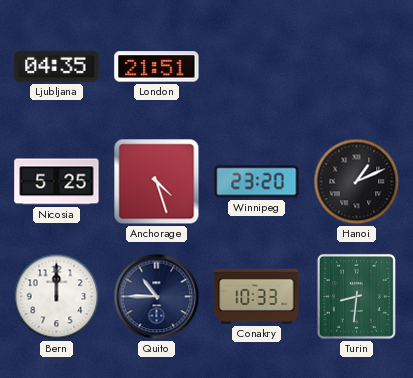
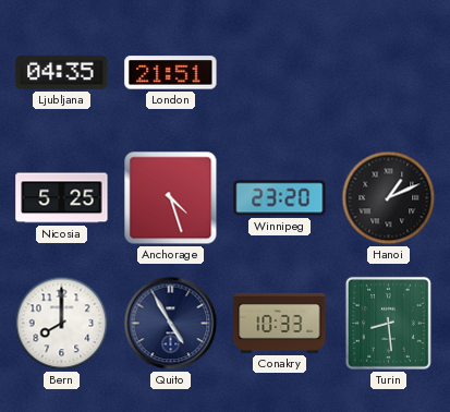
Bern: 12:00 -> 8:00
Quito: 10:45 -> 4:55
Turin: 8:31 -> 8:29
